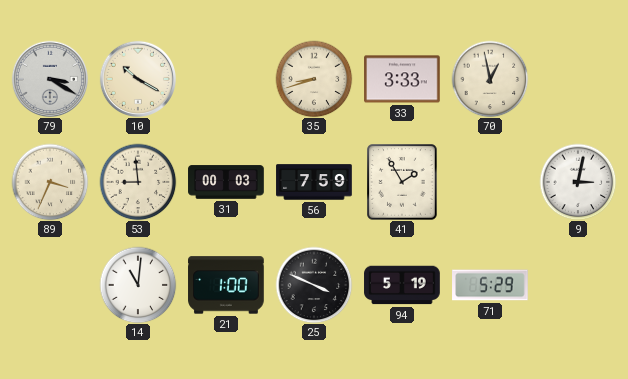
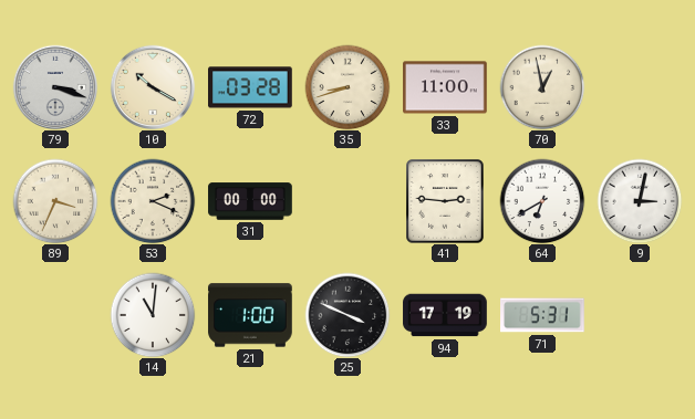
79: 3:20 -> 3:18
72: none -> 03:28
33: 3:33 -> 11:00
53: 8:59 -> 2:19
31: 00:03 -> 00:00
56: 7:59 -> none
41: 1:55 -> 2:46
64: none -> 6:40
94: 5:19 -> 17:19
71: 5:29 -> 5:31
